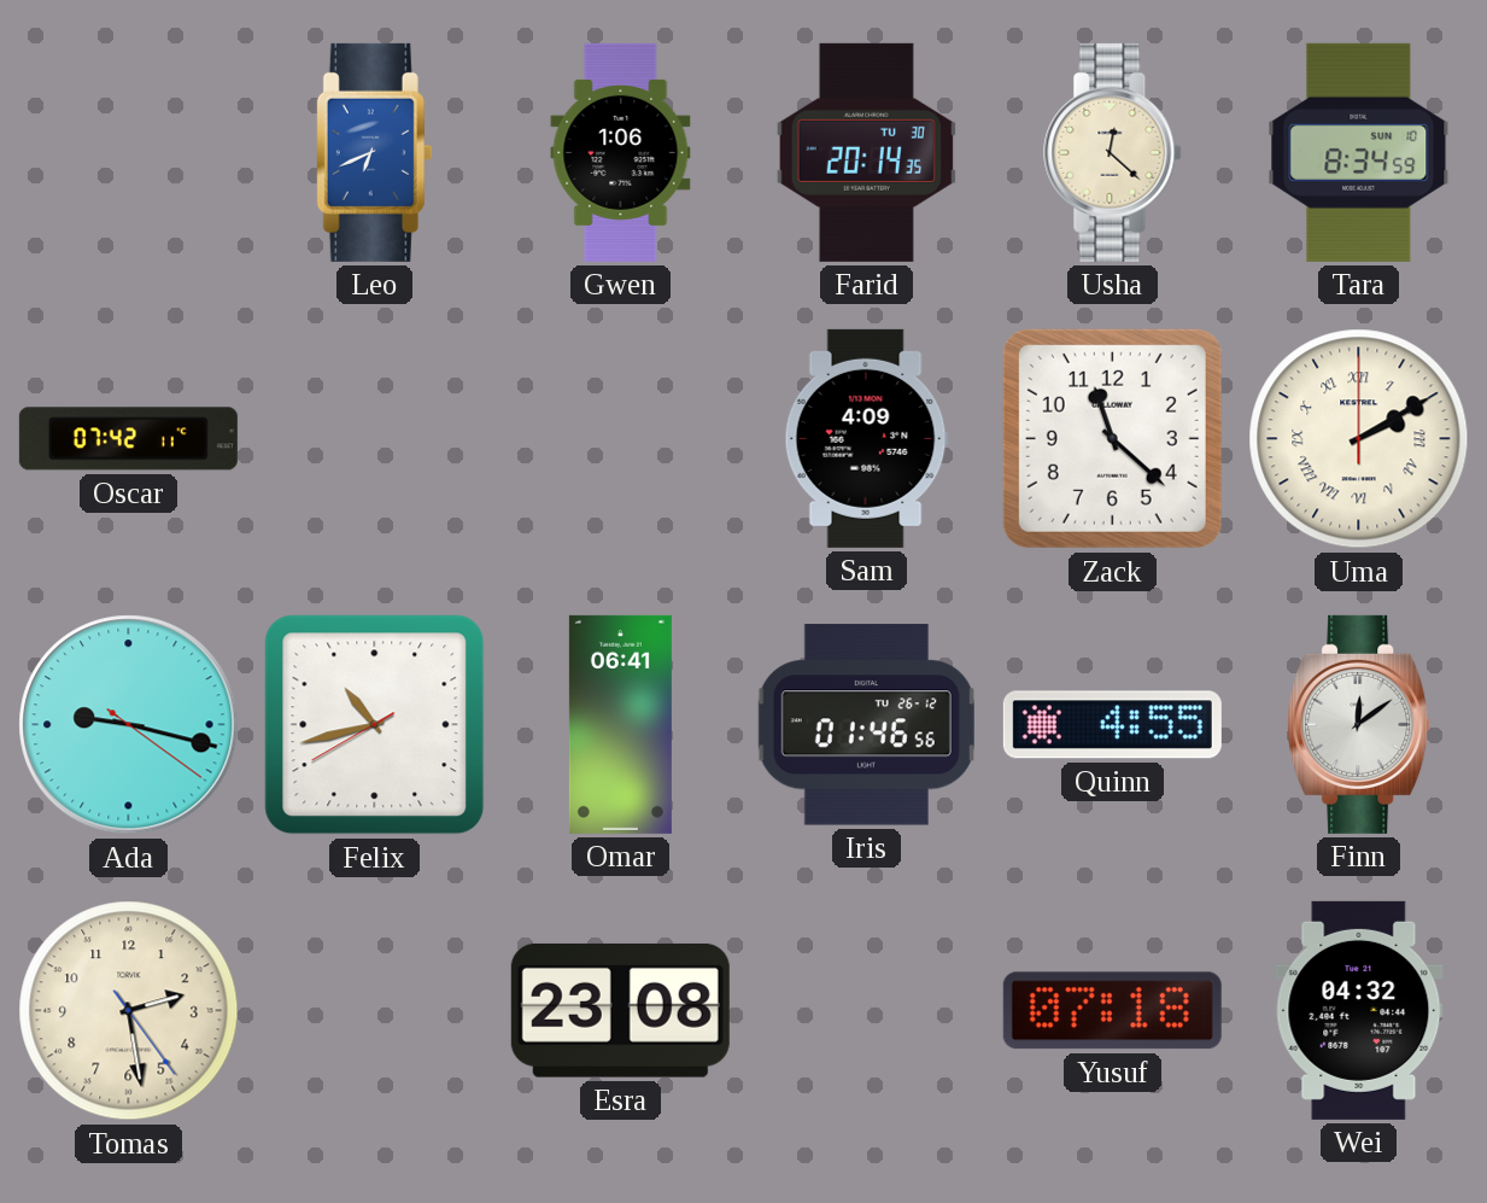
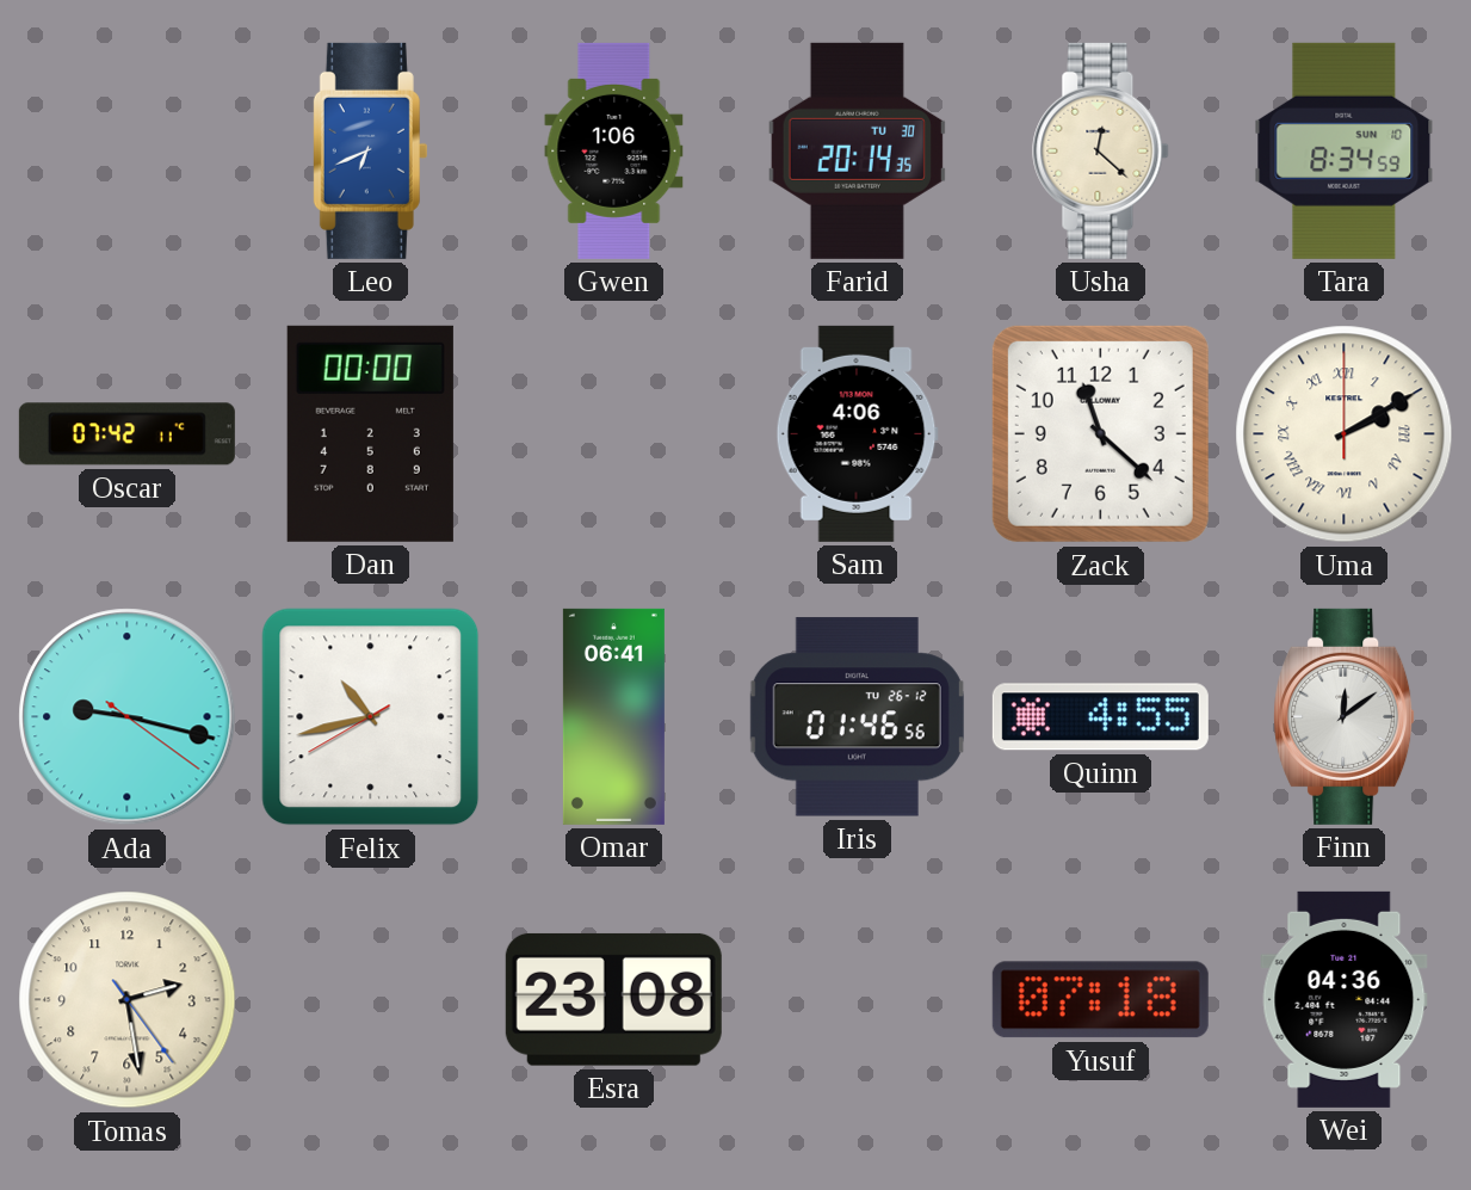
Dan: none -> 00:00
Sam: 4:09 -> 4:06
Wei: 04:32 -> 04:36
